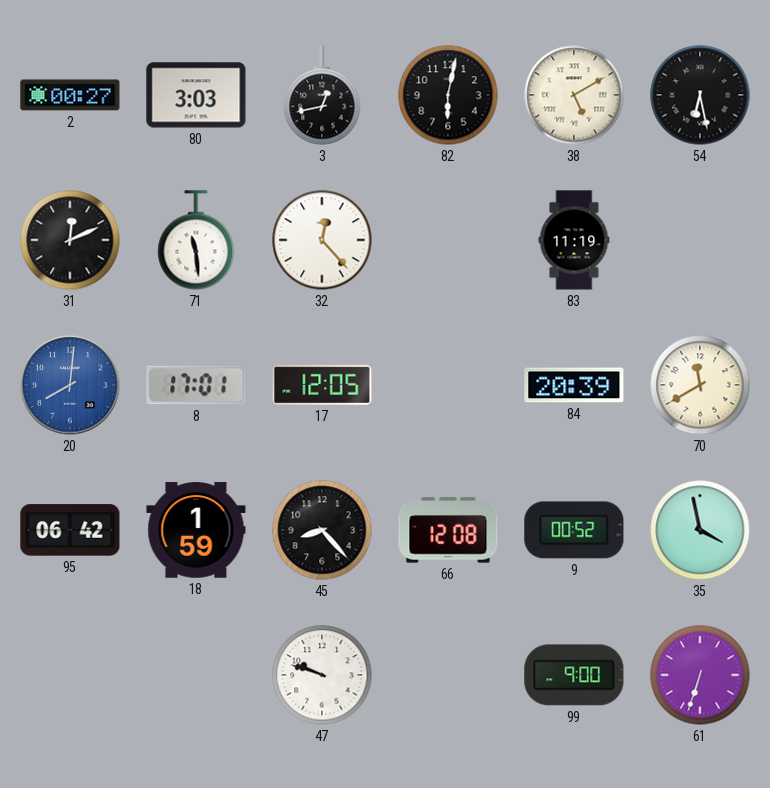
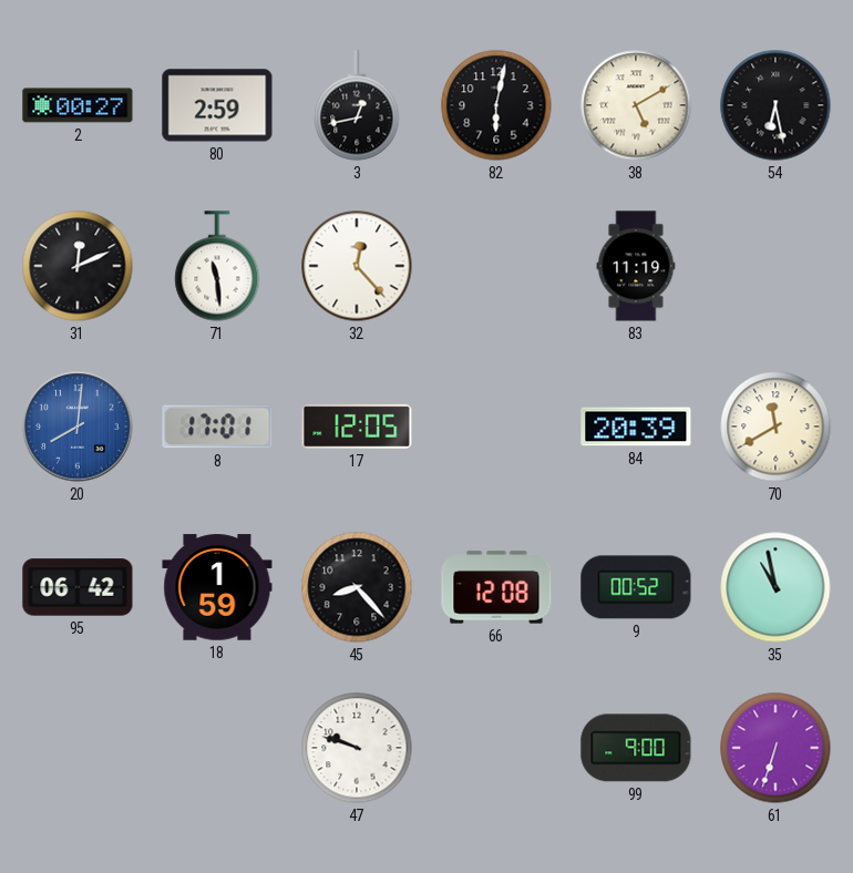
80: 3:03 -> 2:59
35: 3:58 -> 10:58
